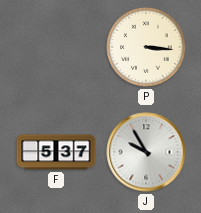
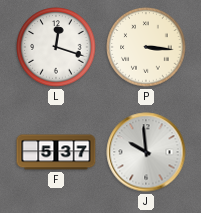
L: none -> 12:18
J: 9:55 -> 9:59
